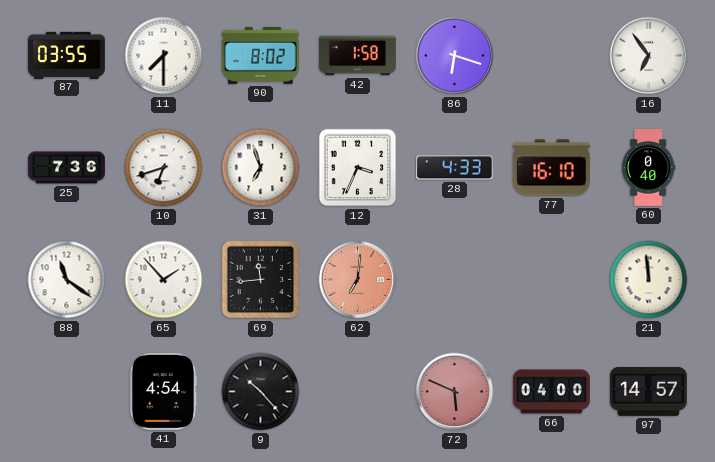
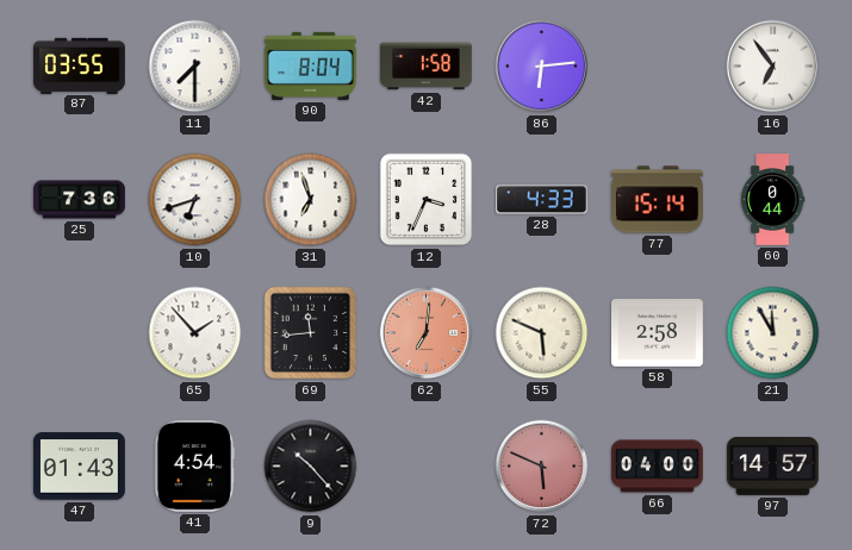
90: 8:02 -> 8:04
86: 6:18 -> 6:14
77: 16:10 -> 15:14
60: 0:40 -> 0:44
88: 11:21 -> none
55: none -> 5:49
58: none -> 2:58
21: 11:59 -> 11:55
47: none -> 01:43
